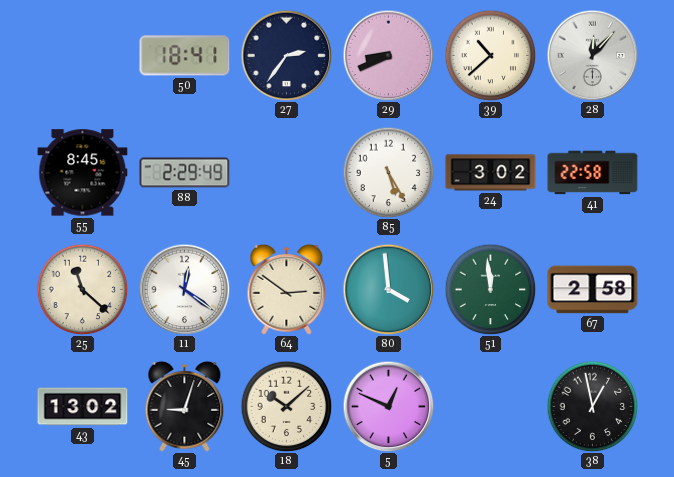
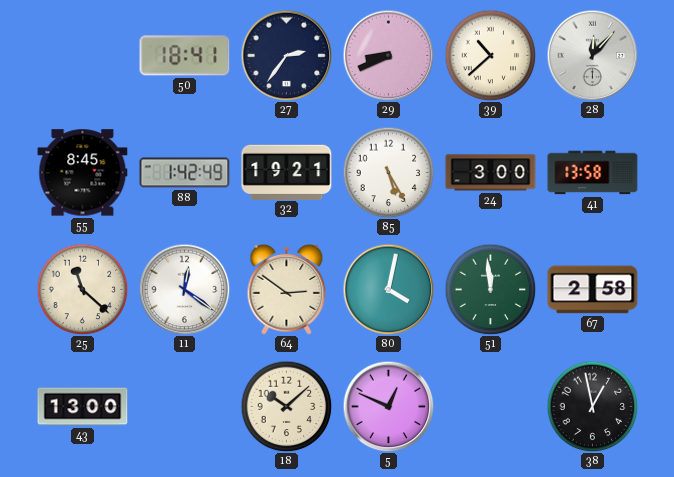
88: 2:29 -> 1:42
32: none -> 19:21
24: 3:02 -> 3:00
41: 22:58 -> 13:58
80: 3:59 -> 4:02
43: 13:02 -> 13:00
45: 9:03 -> none
